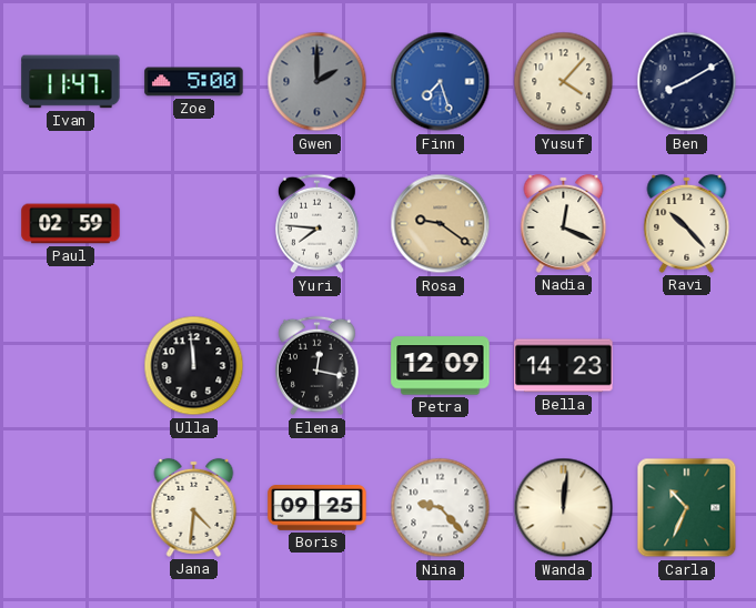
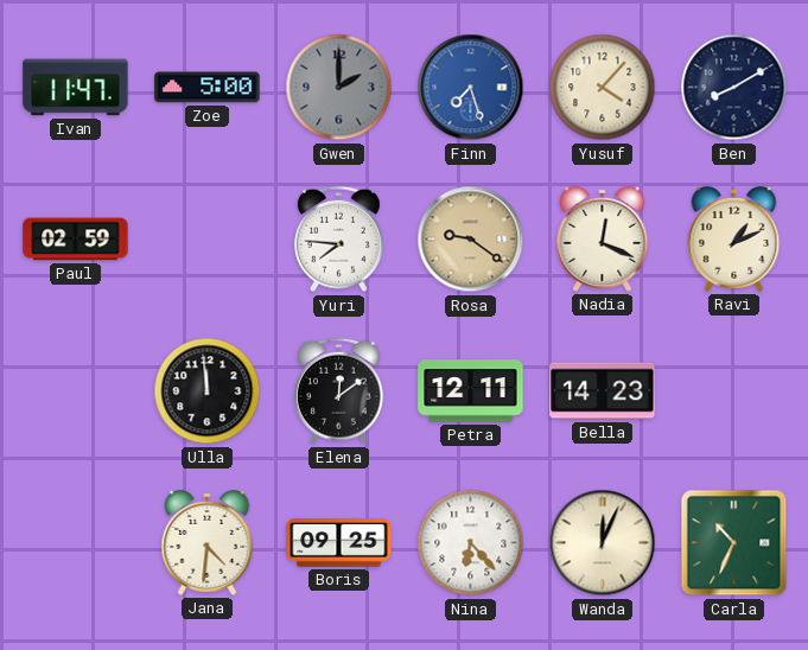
Ravi: 10:23 -> 1:11
Elena: 12:17 -> 12:09
Petra: 12:09 -> 12:11
Nina: 9:23 -> 6:23
Wanda: 12:01 -> 12:04
